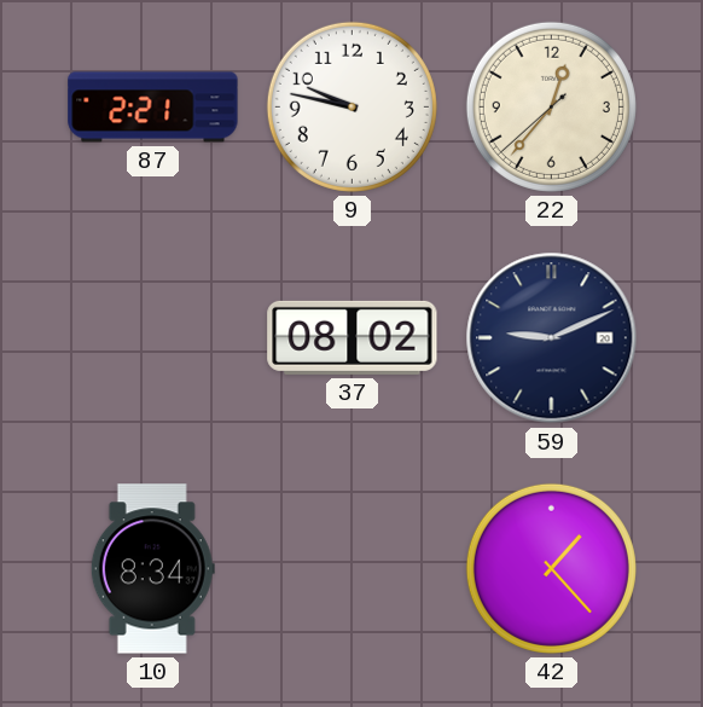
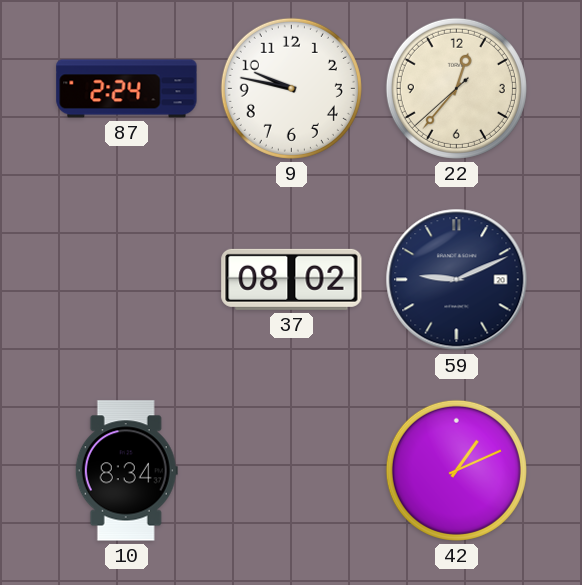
87: 2:21 -> 2:24
42: 1:23 -> 1:11
